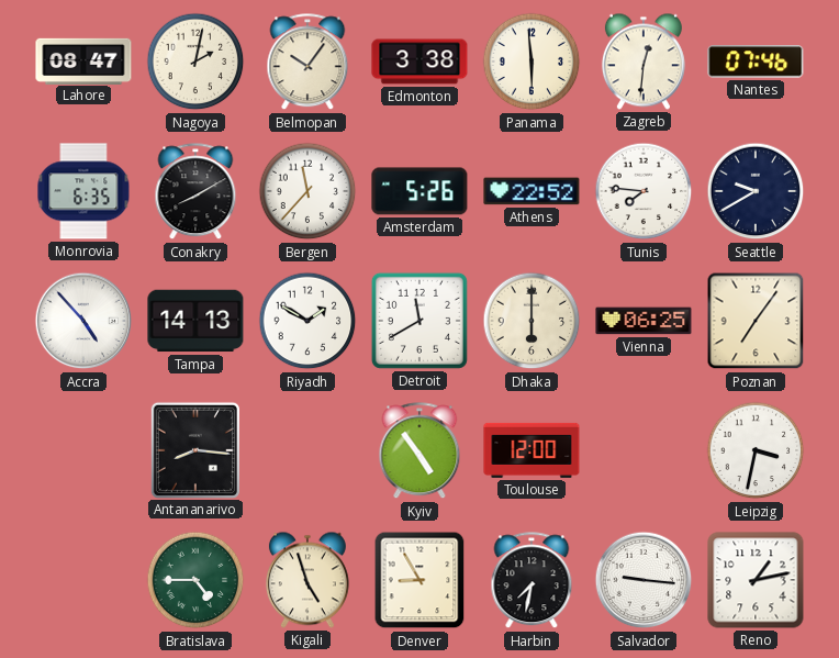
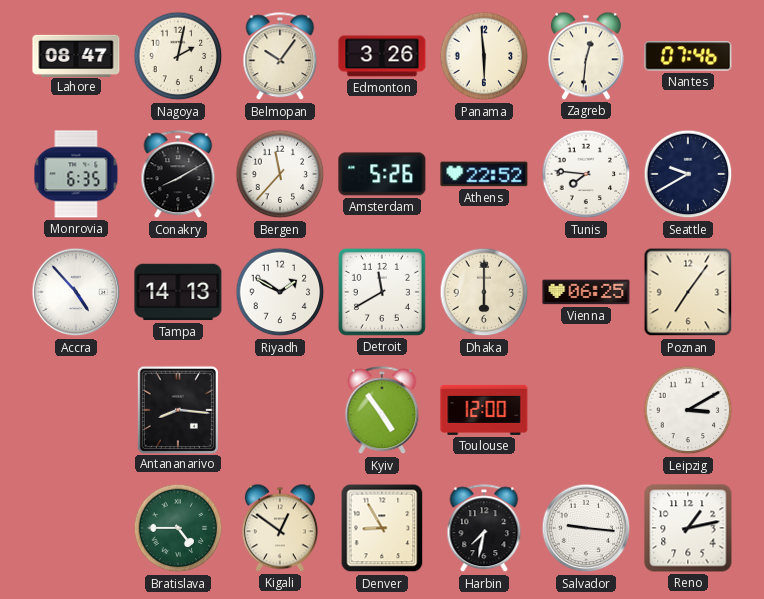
Edmonton: 3:38 -> 3:26
Leipzig: 3:32 -> 3:10
Kigali: 4:57 -> 12:51
